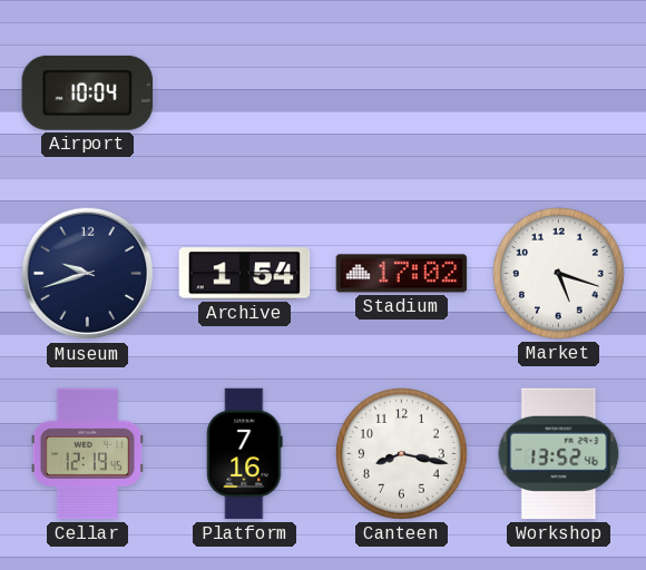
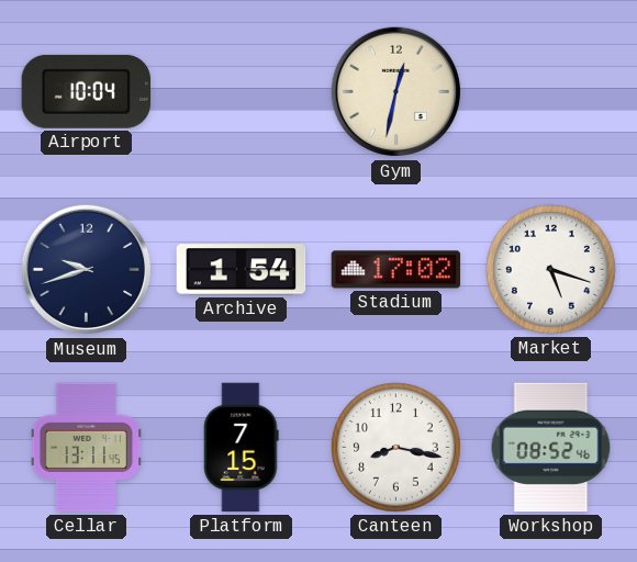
Gym: none -> 12:32
Cellar: 12:19 -> 13:11
Platform: 7:16 -> 7:15
Workshop: 13:52 -> 08:52
